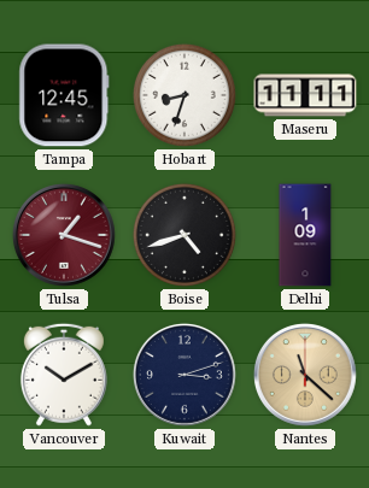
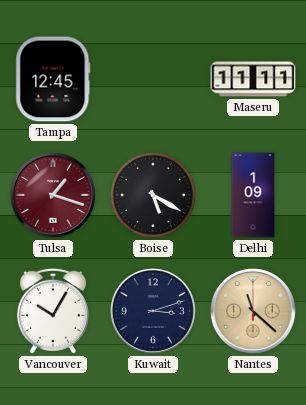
Hobart: 8:33 -> none
Boise: 4:42 -> 5:20
Vancouver: 10:10 -> 10:05
